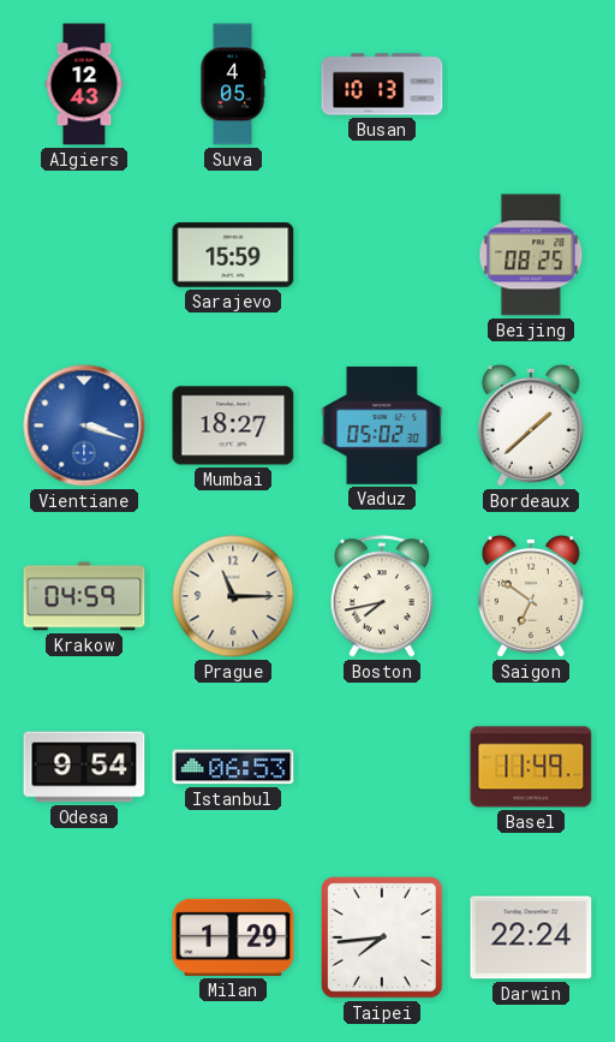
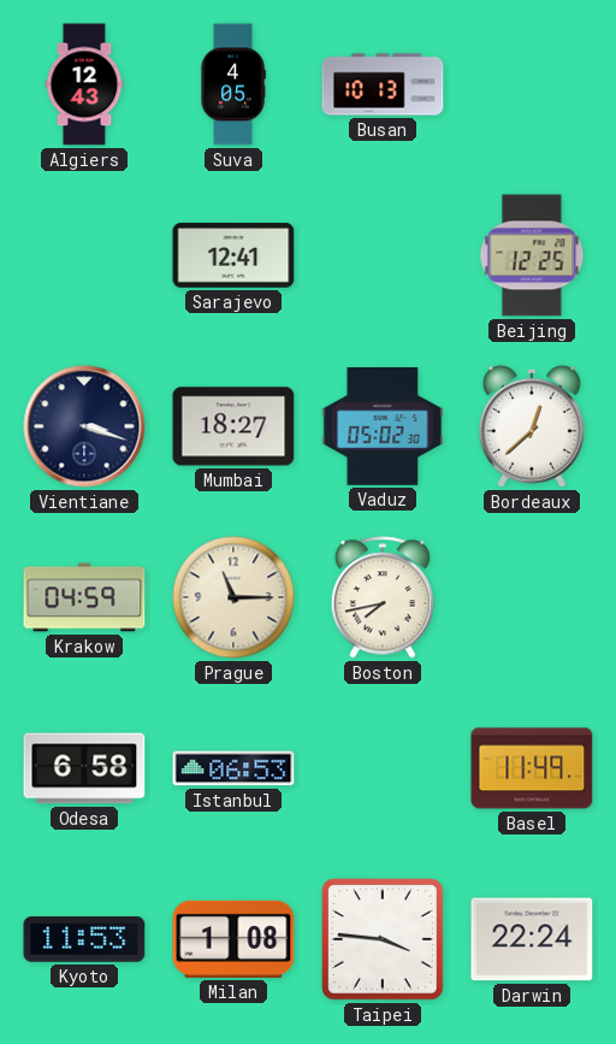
Sarajevo: 15:59 -> 12:41
Beijing: 08:25 -> 12:25
Vientiane dial: blue -> navy
Bordeaux: 1:38 -> 12:38
Saigon: 6:51 -> none
Odesa: 9:54 -> 6:58
Kyoto: none -> 11:53
Milan: 1:29 -> 1:08
Taipei: 7:44 -> 3:46
